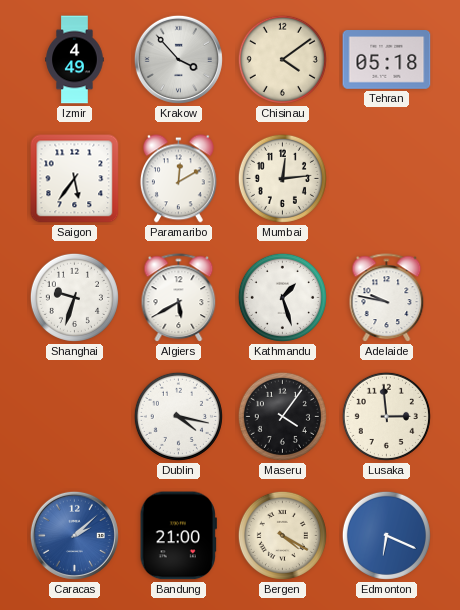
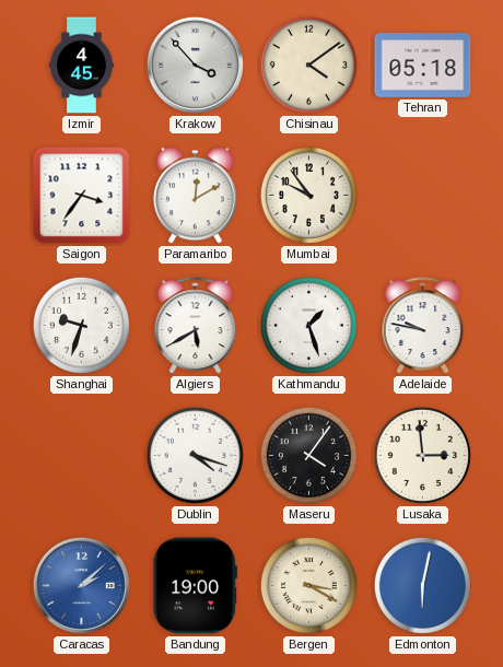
Izmir: 4:49 -> 4:45
Saigon: 5:36 -> 3:36
Mumbai: 12:14 -> 9:54
Dublin: 4:17 -> 4:18
Bandung: 21:00 -> 19:00
Bergen: 4:20 -> 3:20
Edmonton: 6:19 -> 6:02
